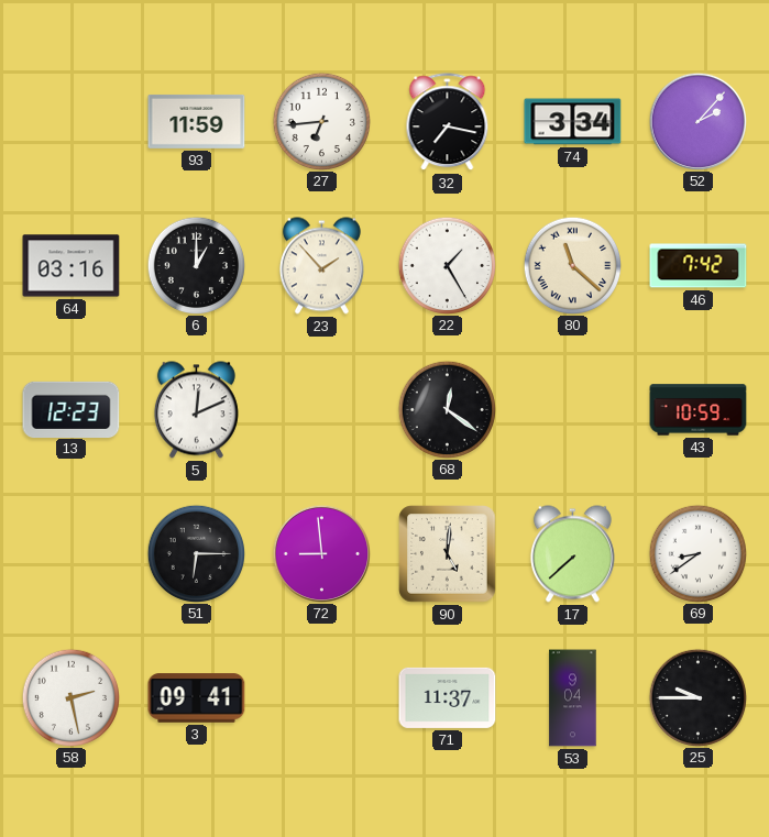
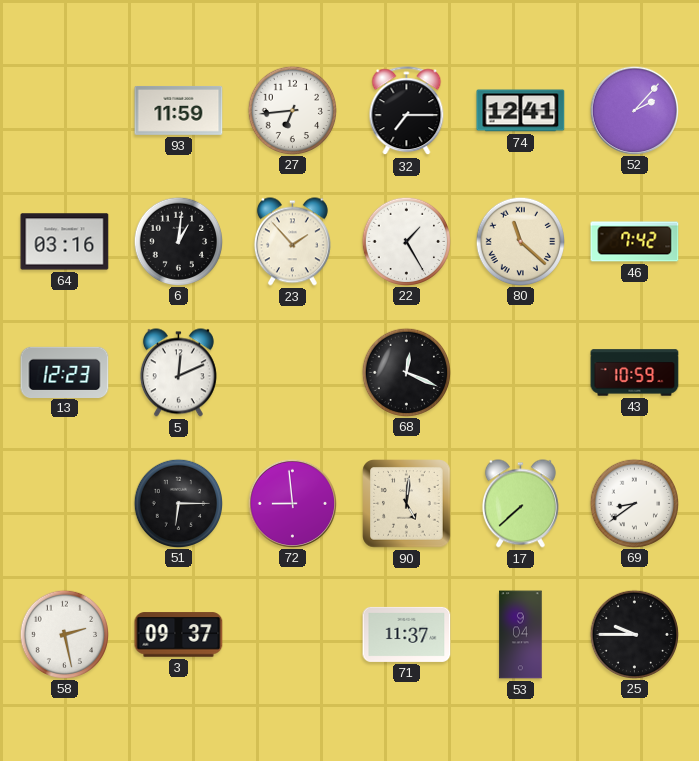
32: 7:17 -> 7:15
74: 3:34 -> 12:41
6: 1:00 -> 1:01
68: 12:21 -> 12:19
3: 09:41 -> 09:37
